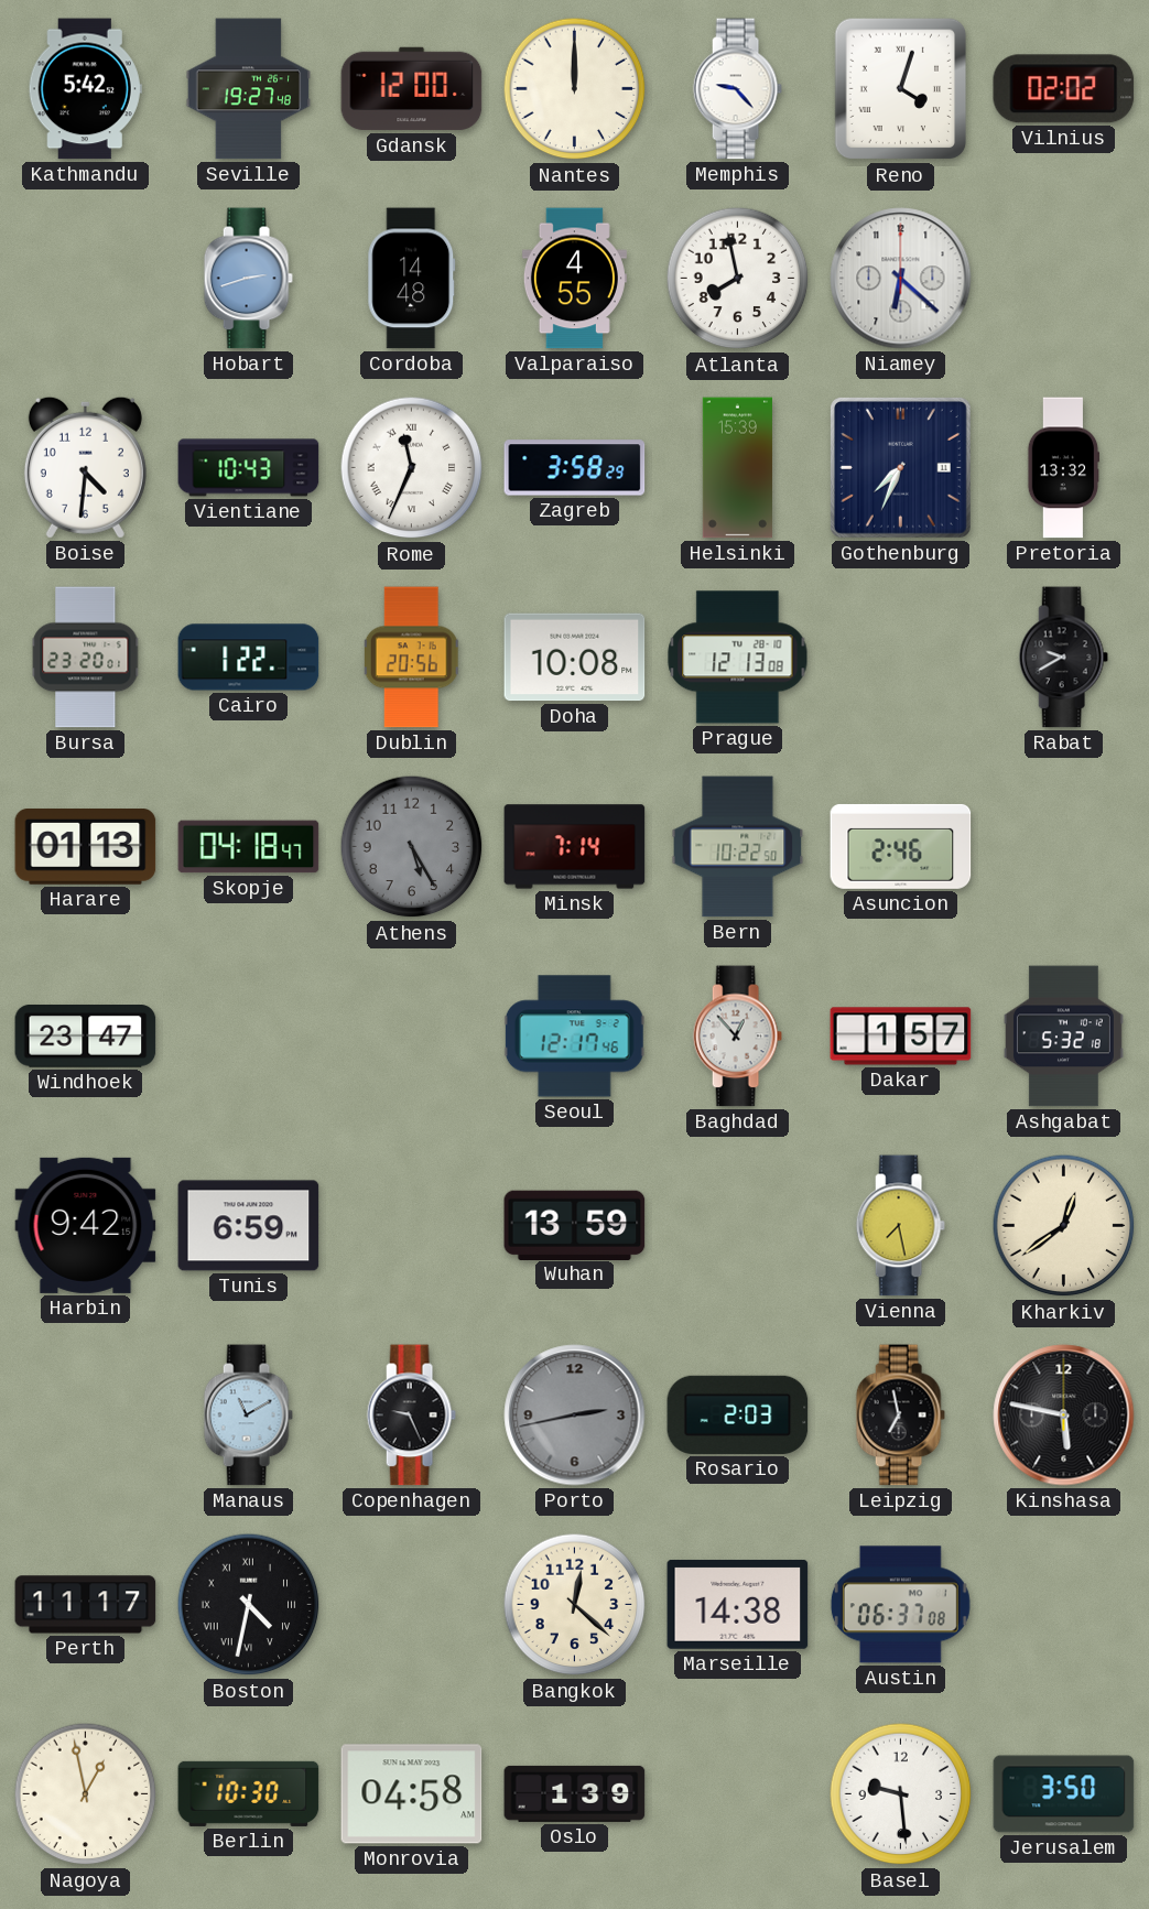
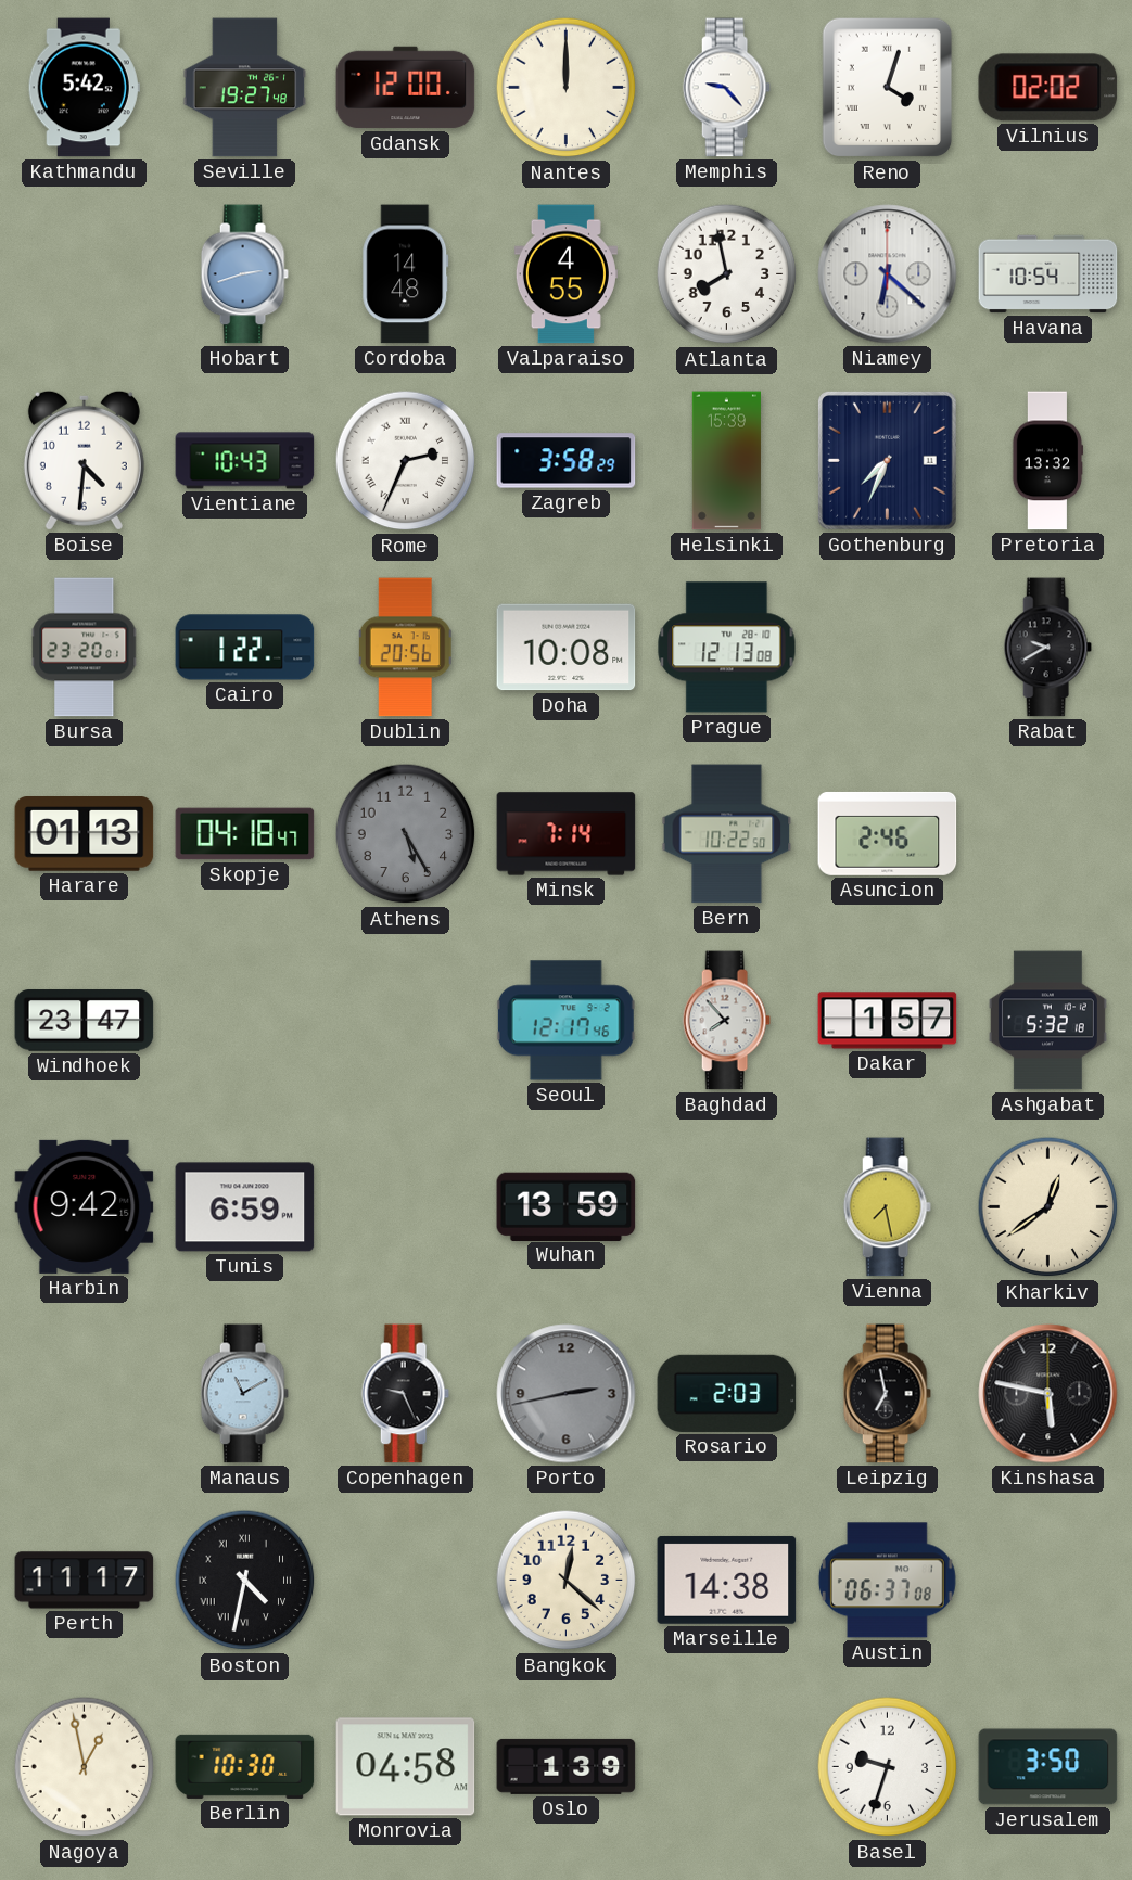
Havana: none -> 10:54
Rome: 11:34 -> 2:34
Baghdad: 12:53 -> 7:53
Basel: 9:29 -> 9:33
